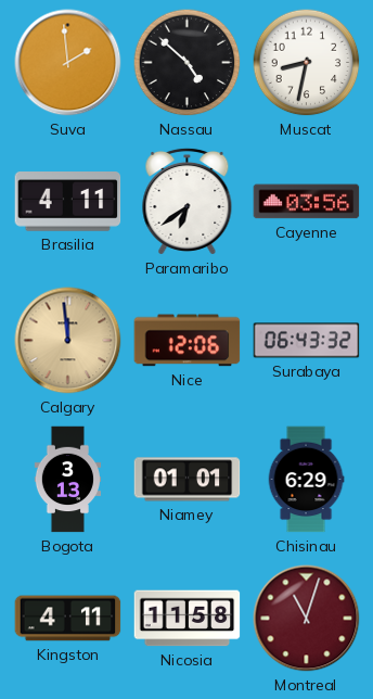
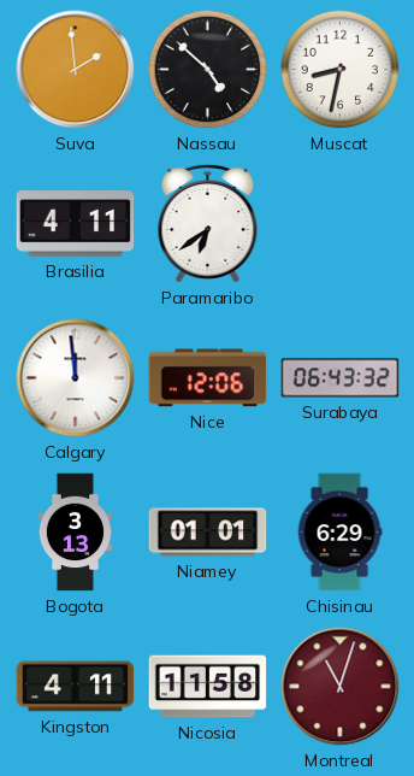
Cayenne: 03:56 -> none
Calgary dial: champagne -> white
